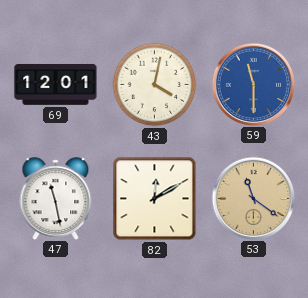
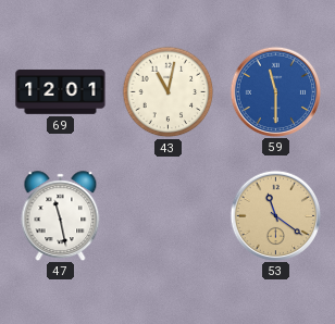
43: 4:02 -> 11:02
82: 12:10 -> none
